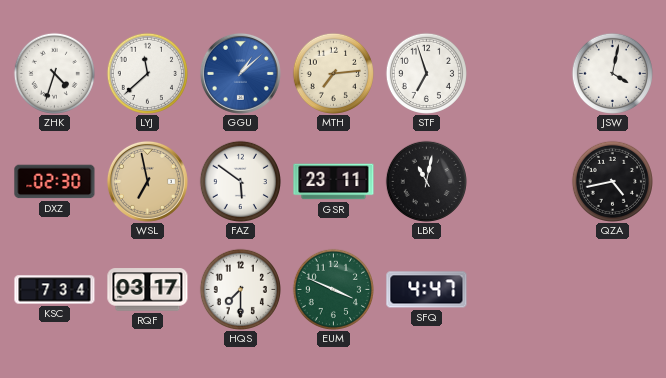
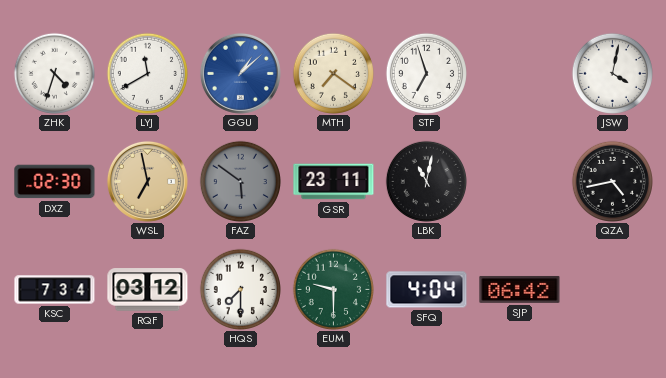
LYJ: 11:38 -> 11:40
MTH: 7:14 -> 7:21
FAZ dial: white -> grey
RQF: 03:17 -> 03:12
EUM: 3:49 -> 9:30
SFQ: 4:47 -> 4:04
SJP: none -> 06:42
